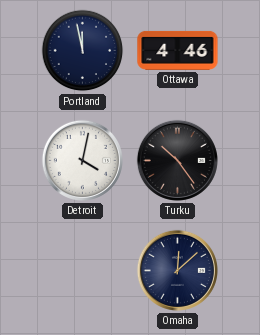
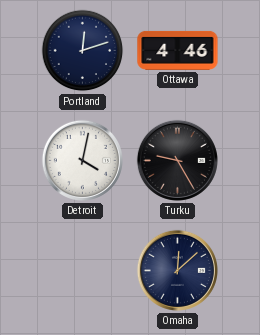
Portland: 11:58 -> 12:12
Turku: 10:24 -> 9:25
